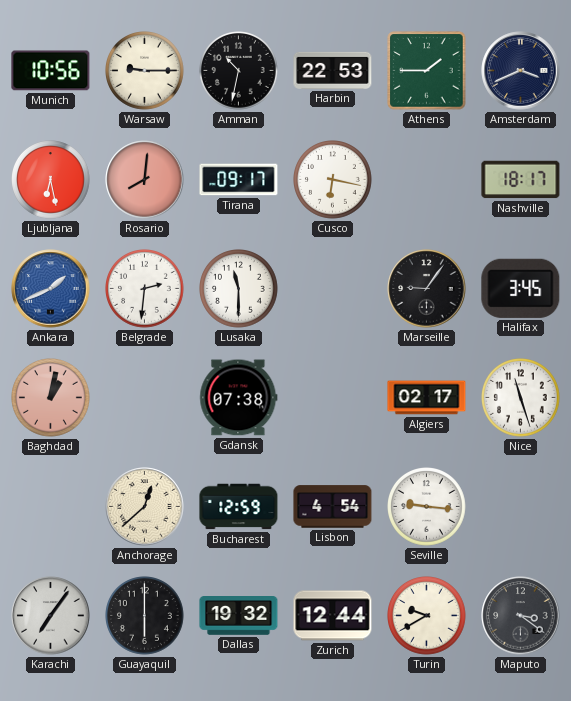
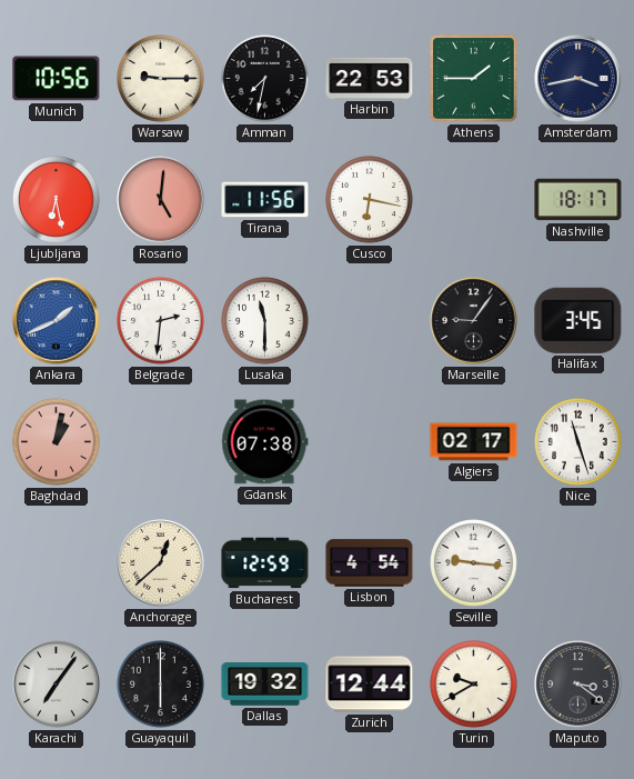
Amman: 10:32 -> 7:32
Amsterdam: 3:41 -> 3:43
Rosario: 8:01 -> 5:01
Tirana: 09:17 -> 11:56
